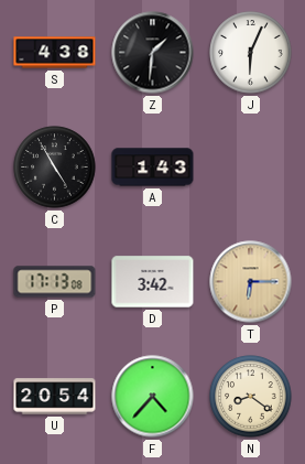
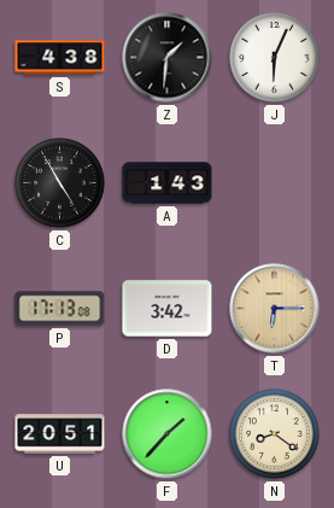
U: 20:54 -> 20:51
F: 4:37 -> 1:37
